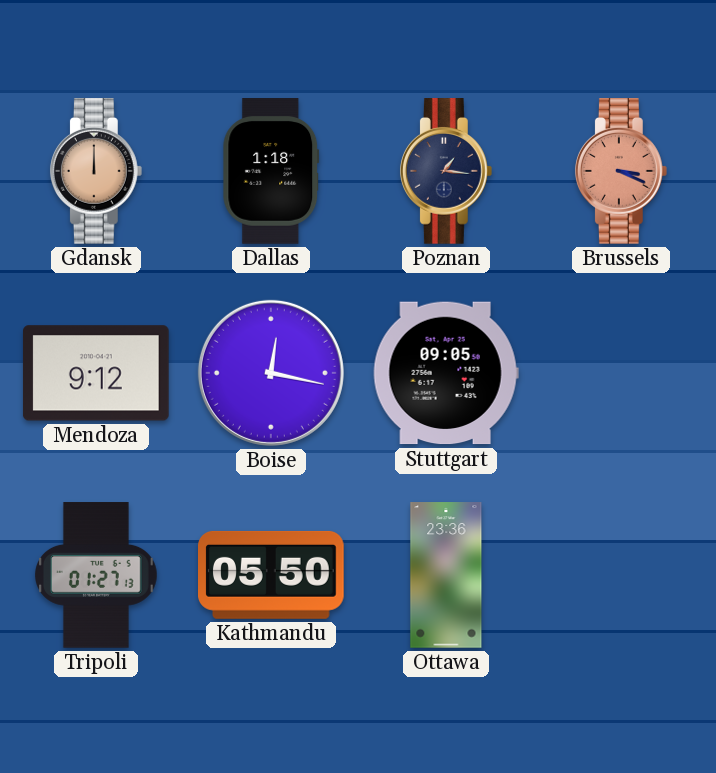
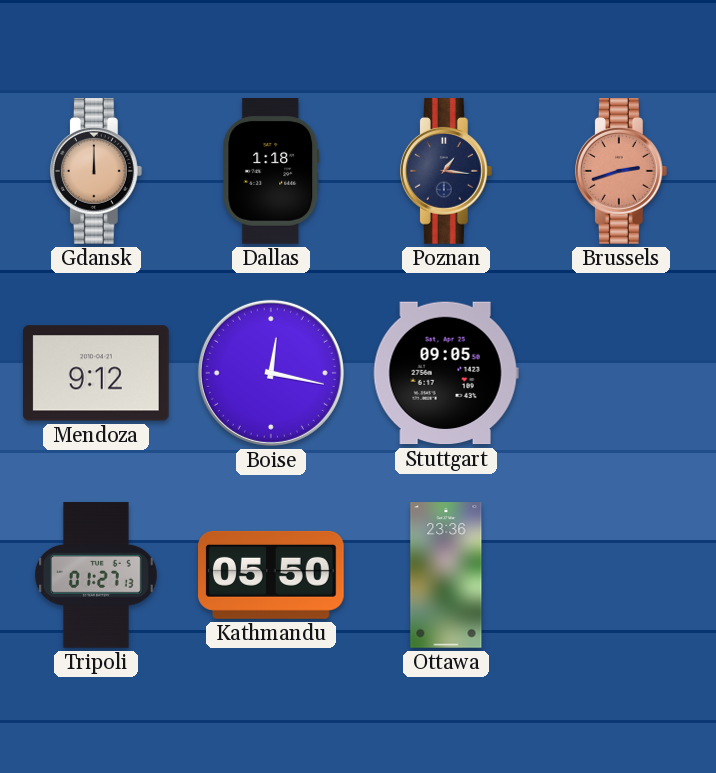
Brussels: 3:19 -> 2:42
